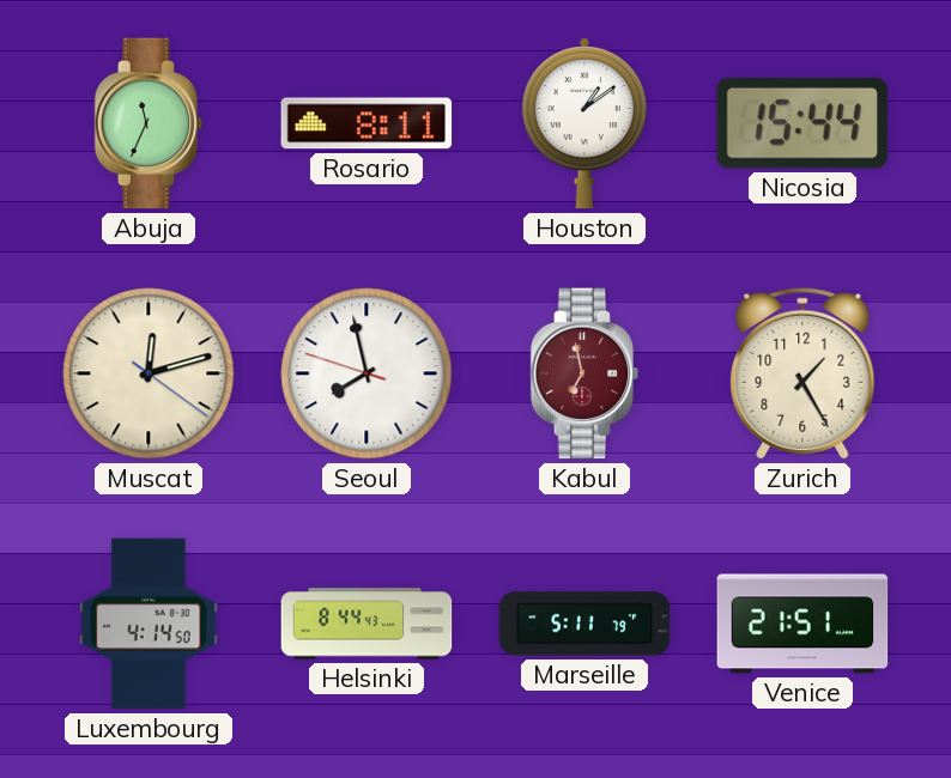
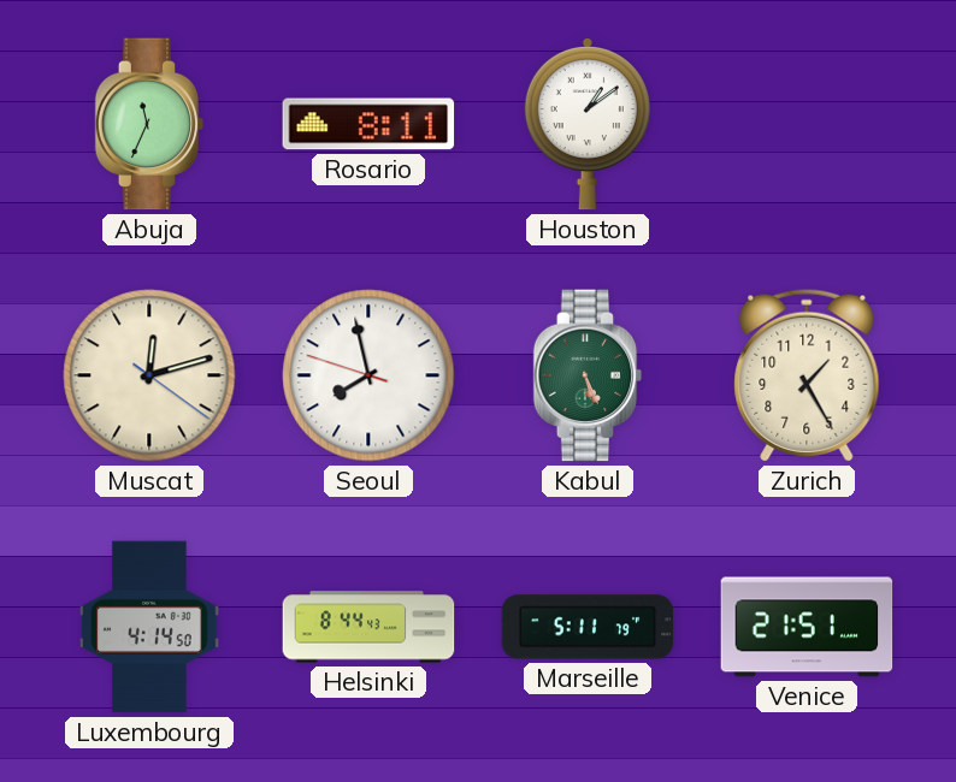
Nicosia: 15:44 -> none
Kabul: 6:58 -> 5:26
Kabul dial: burgundy -> green
